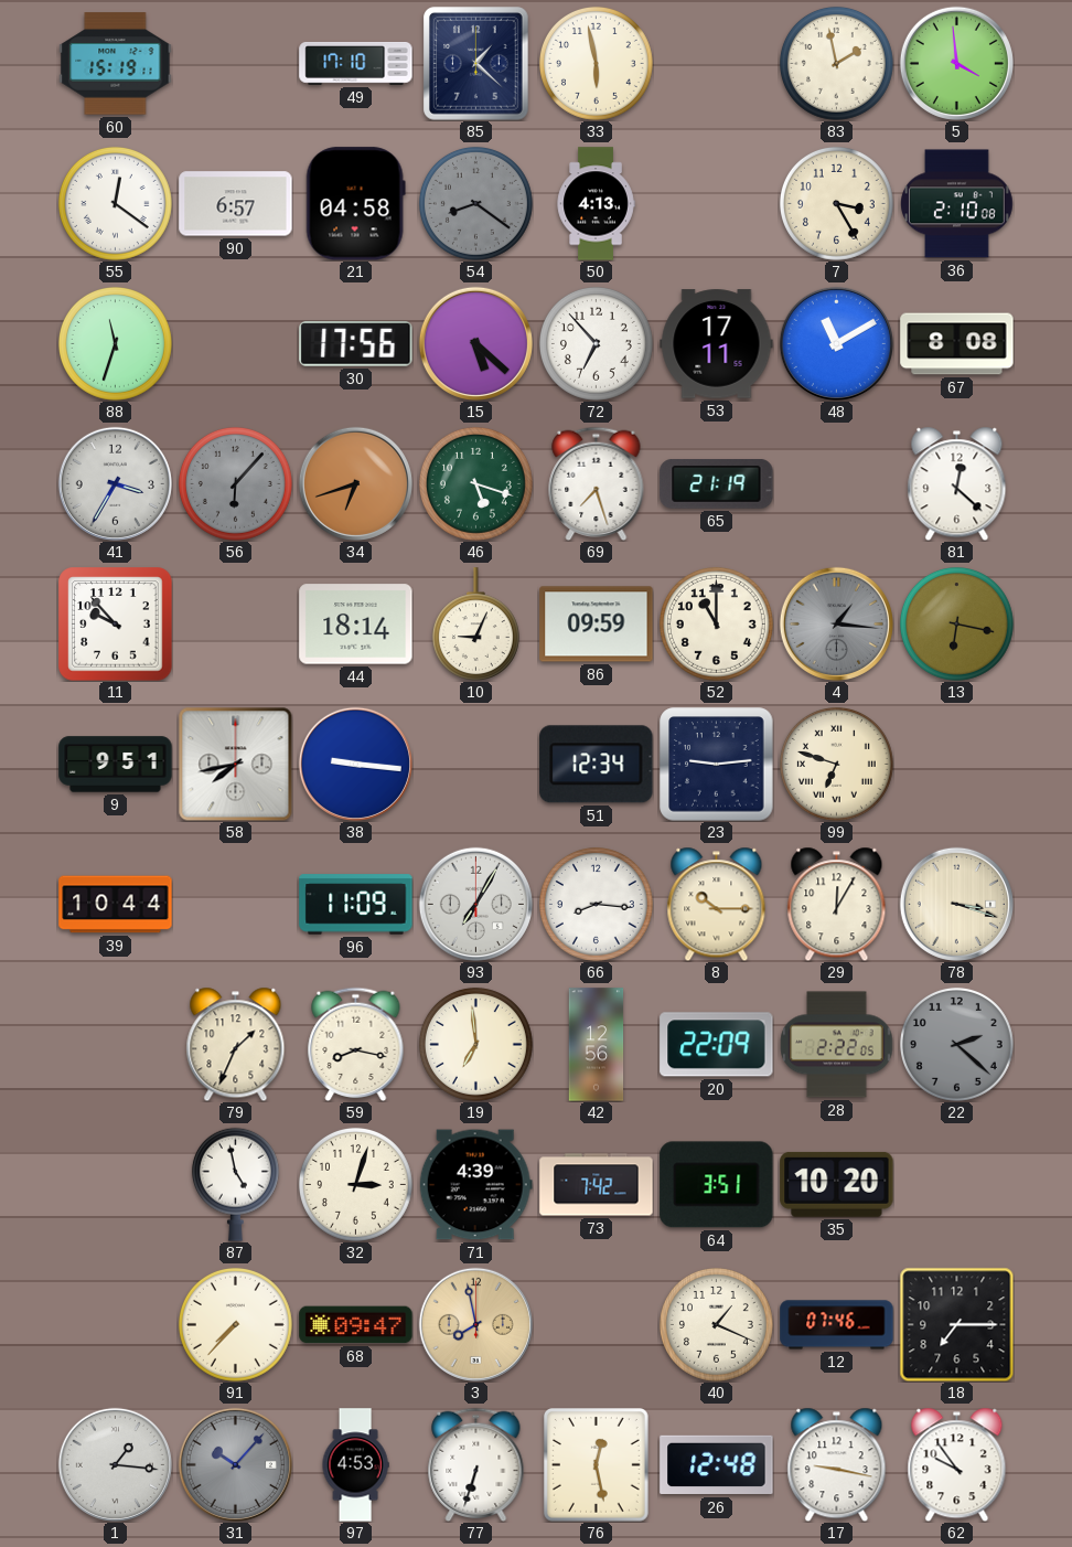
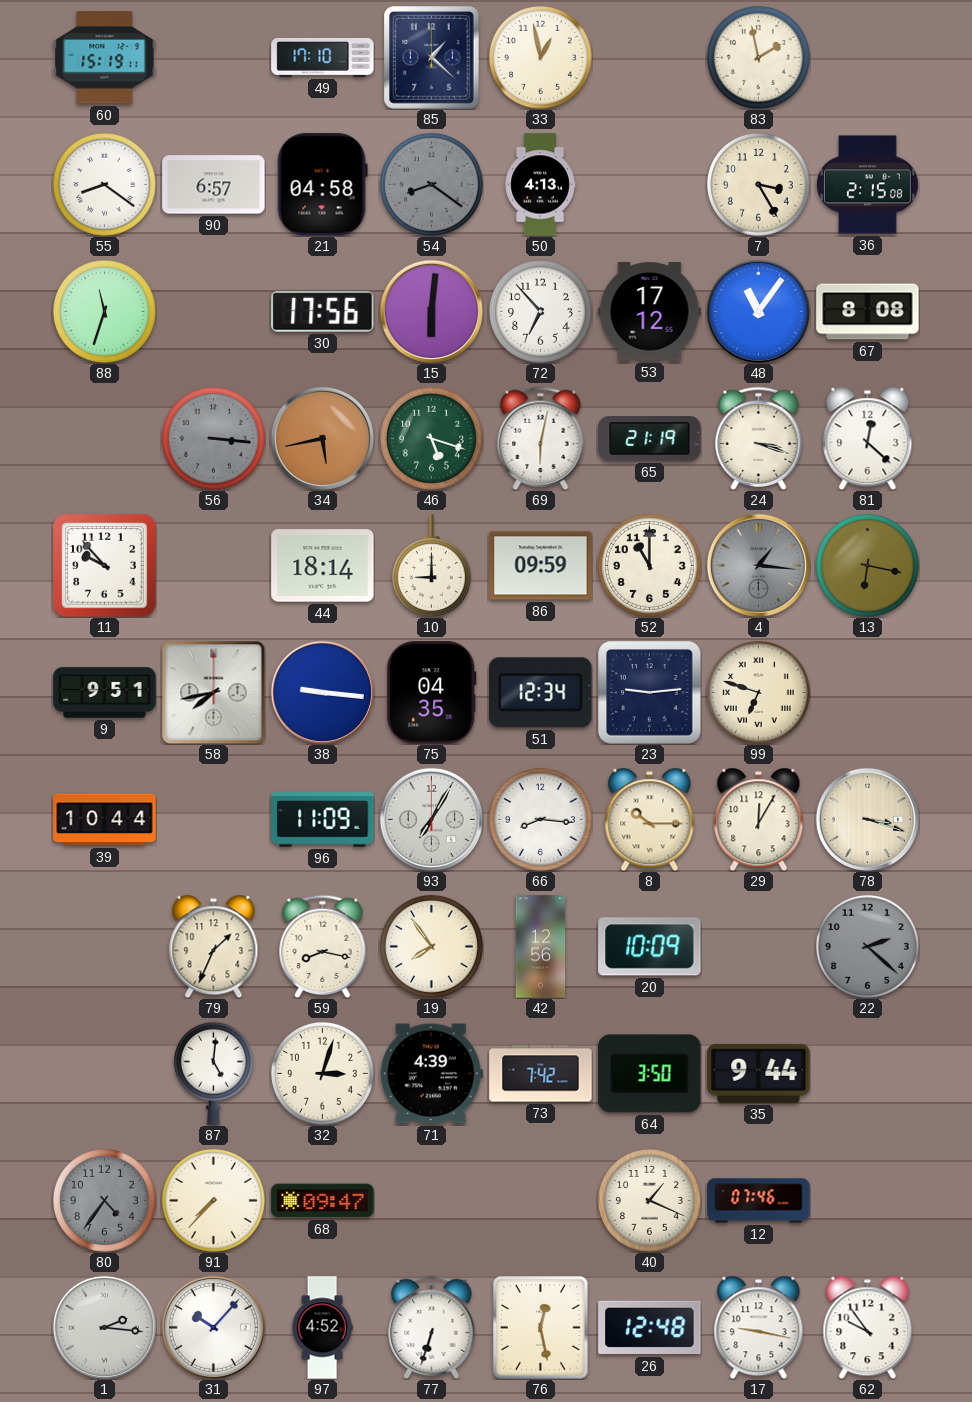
33: 5:58 -> 12:58
5: 3:59 -> none
55: 12:21 -> 8:21
36: 2:10 -> 2:15
15: 5:22 -> 6:01
53: 17:11 -> 17:12
48: 11:10 -> 11:06
41: 3:35 -> none
56: 6:07 -> 3:16
34: 6:42 -> 5:43
69: 7:27 -> 6:02
24: none -> 3:18
10: 9:04 -> 9:00
75: none -> 04:35
19: 6:59 -> 7:54
20: 22:09 -> 10:09
28: 2:22 -> none
87: 4:58 -> 5:01
64: 3:51 -> 3:50
35: 10:20 -> 9:44
80: none -> 4:36
3: 7:58 -> none
18: 7:15 -> none
1: 1:16 -> 2:16
31 dial: grey -> white
97: 4:53 -> 4:52
